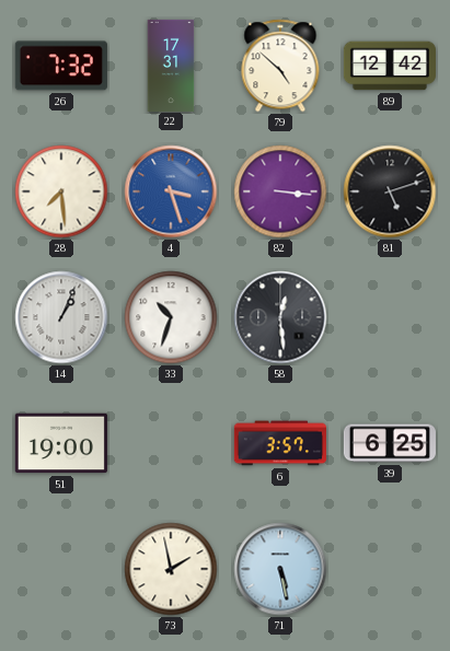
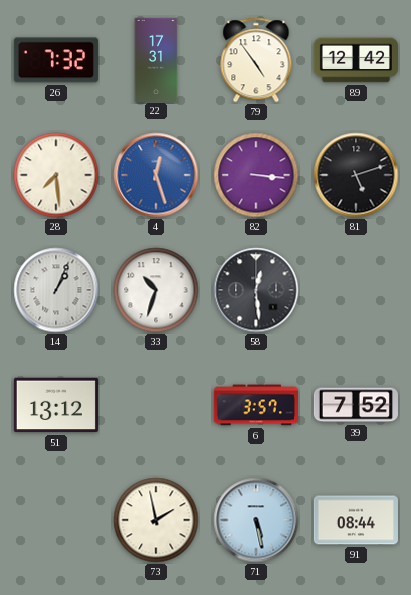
79: 4:52 -> 4:54
4: 3:27 -> 12:27
51: 19:00 -> 13:12
39: 6:25 -> 7:52
91: none -> 08:44
